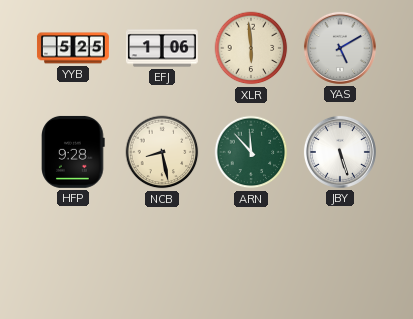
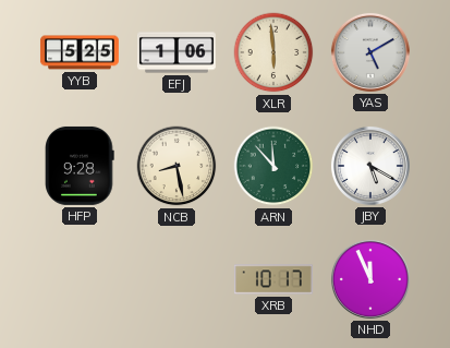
JBY: 5:27 -> 5:20
XRB: none -> 10:17
NHD: none -> 11:56
